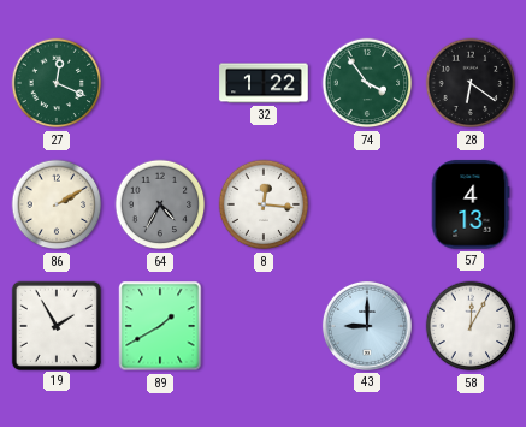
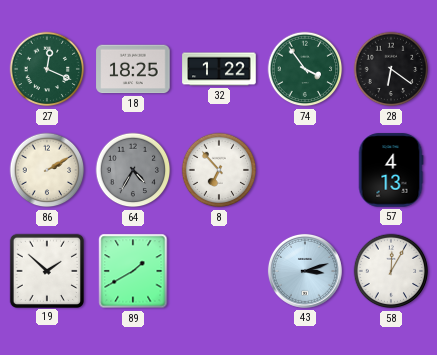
18: none -> 18:25
8: 12:16 -> 6:53
19: 1:55 -> 1:52
43: 9:00 -> 3:12
